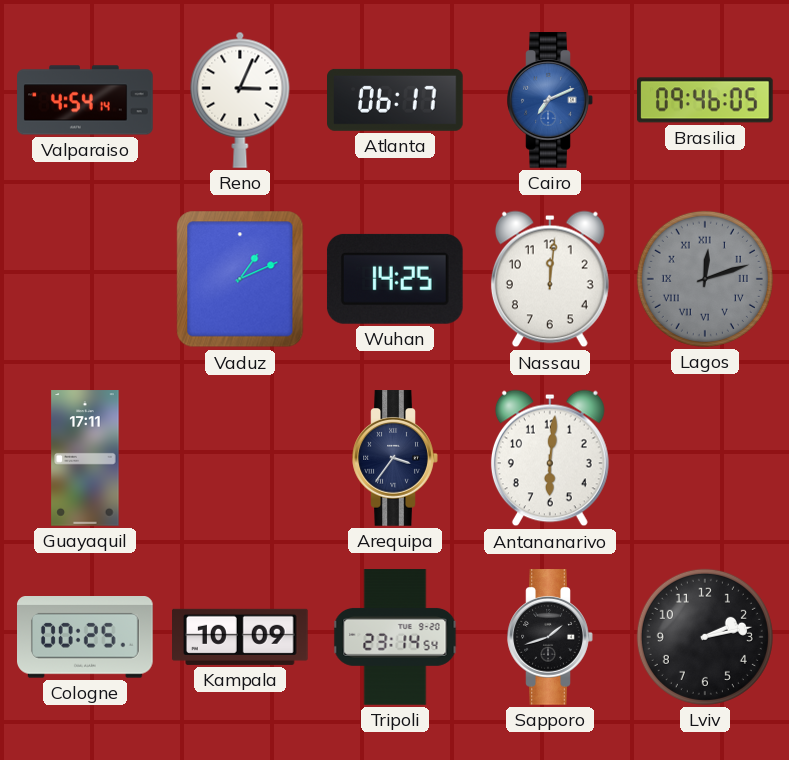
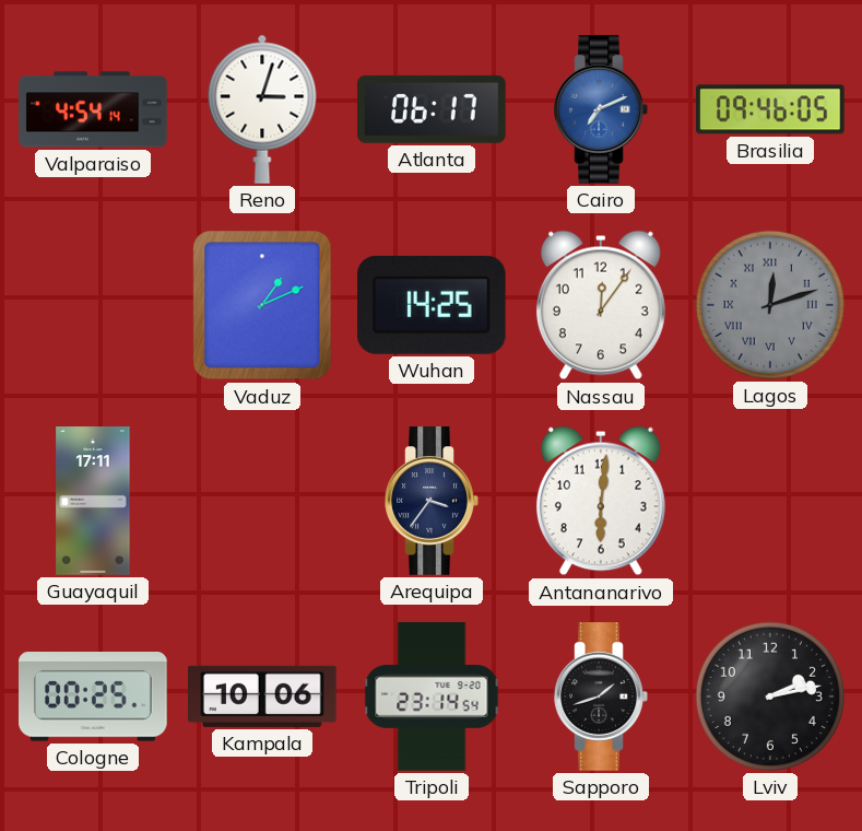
Reno: 3:04 -> 3:03
Nassau: 12:01 -> 12:06
Kampala: 10:09 -> 10:06
